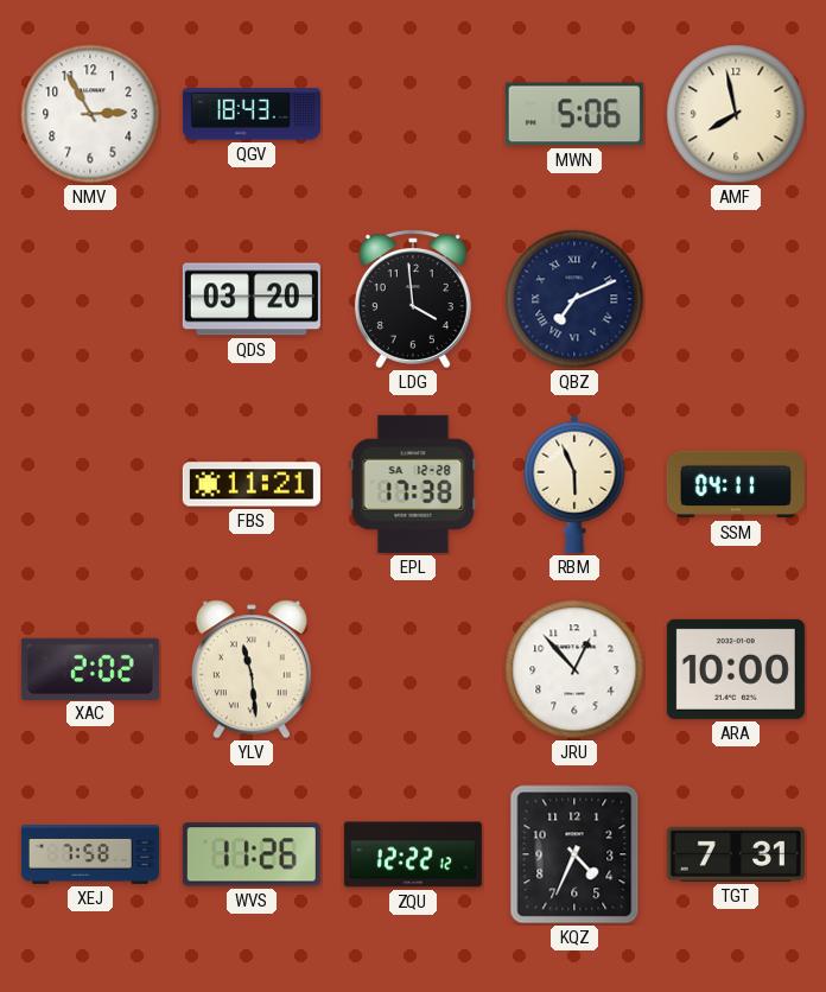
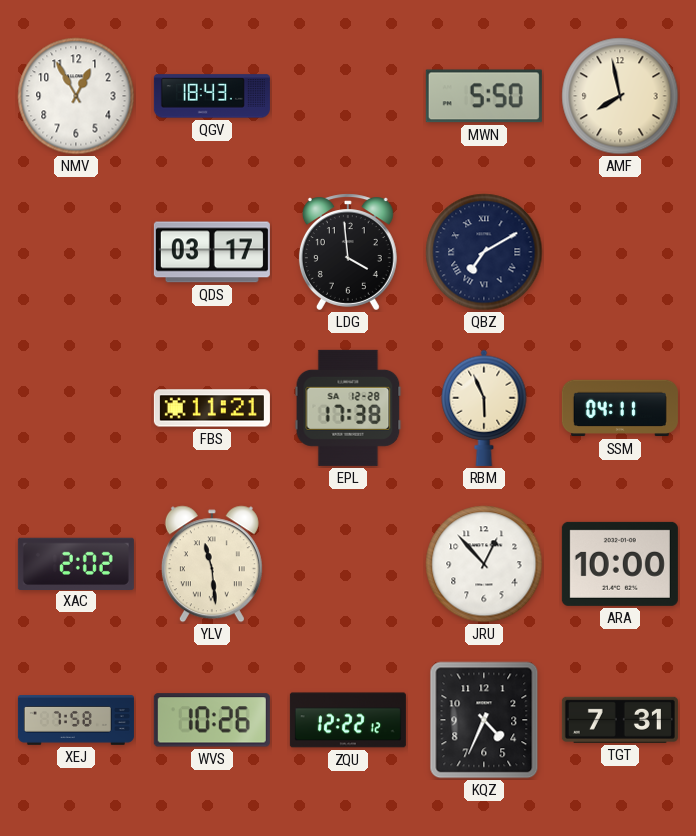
NMV: 2:55 -> 12:55
MWN: 5:06 -> 5:50
QDS: 03:20 -> 03:17
QBZ: 7:11 -> 7:10
WVS: 11:26 -> 10:26
